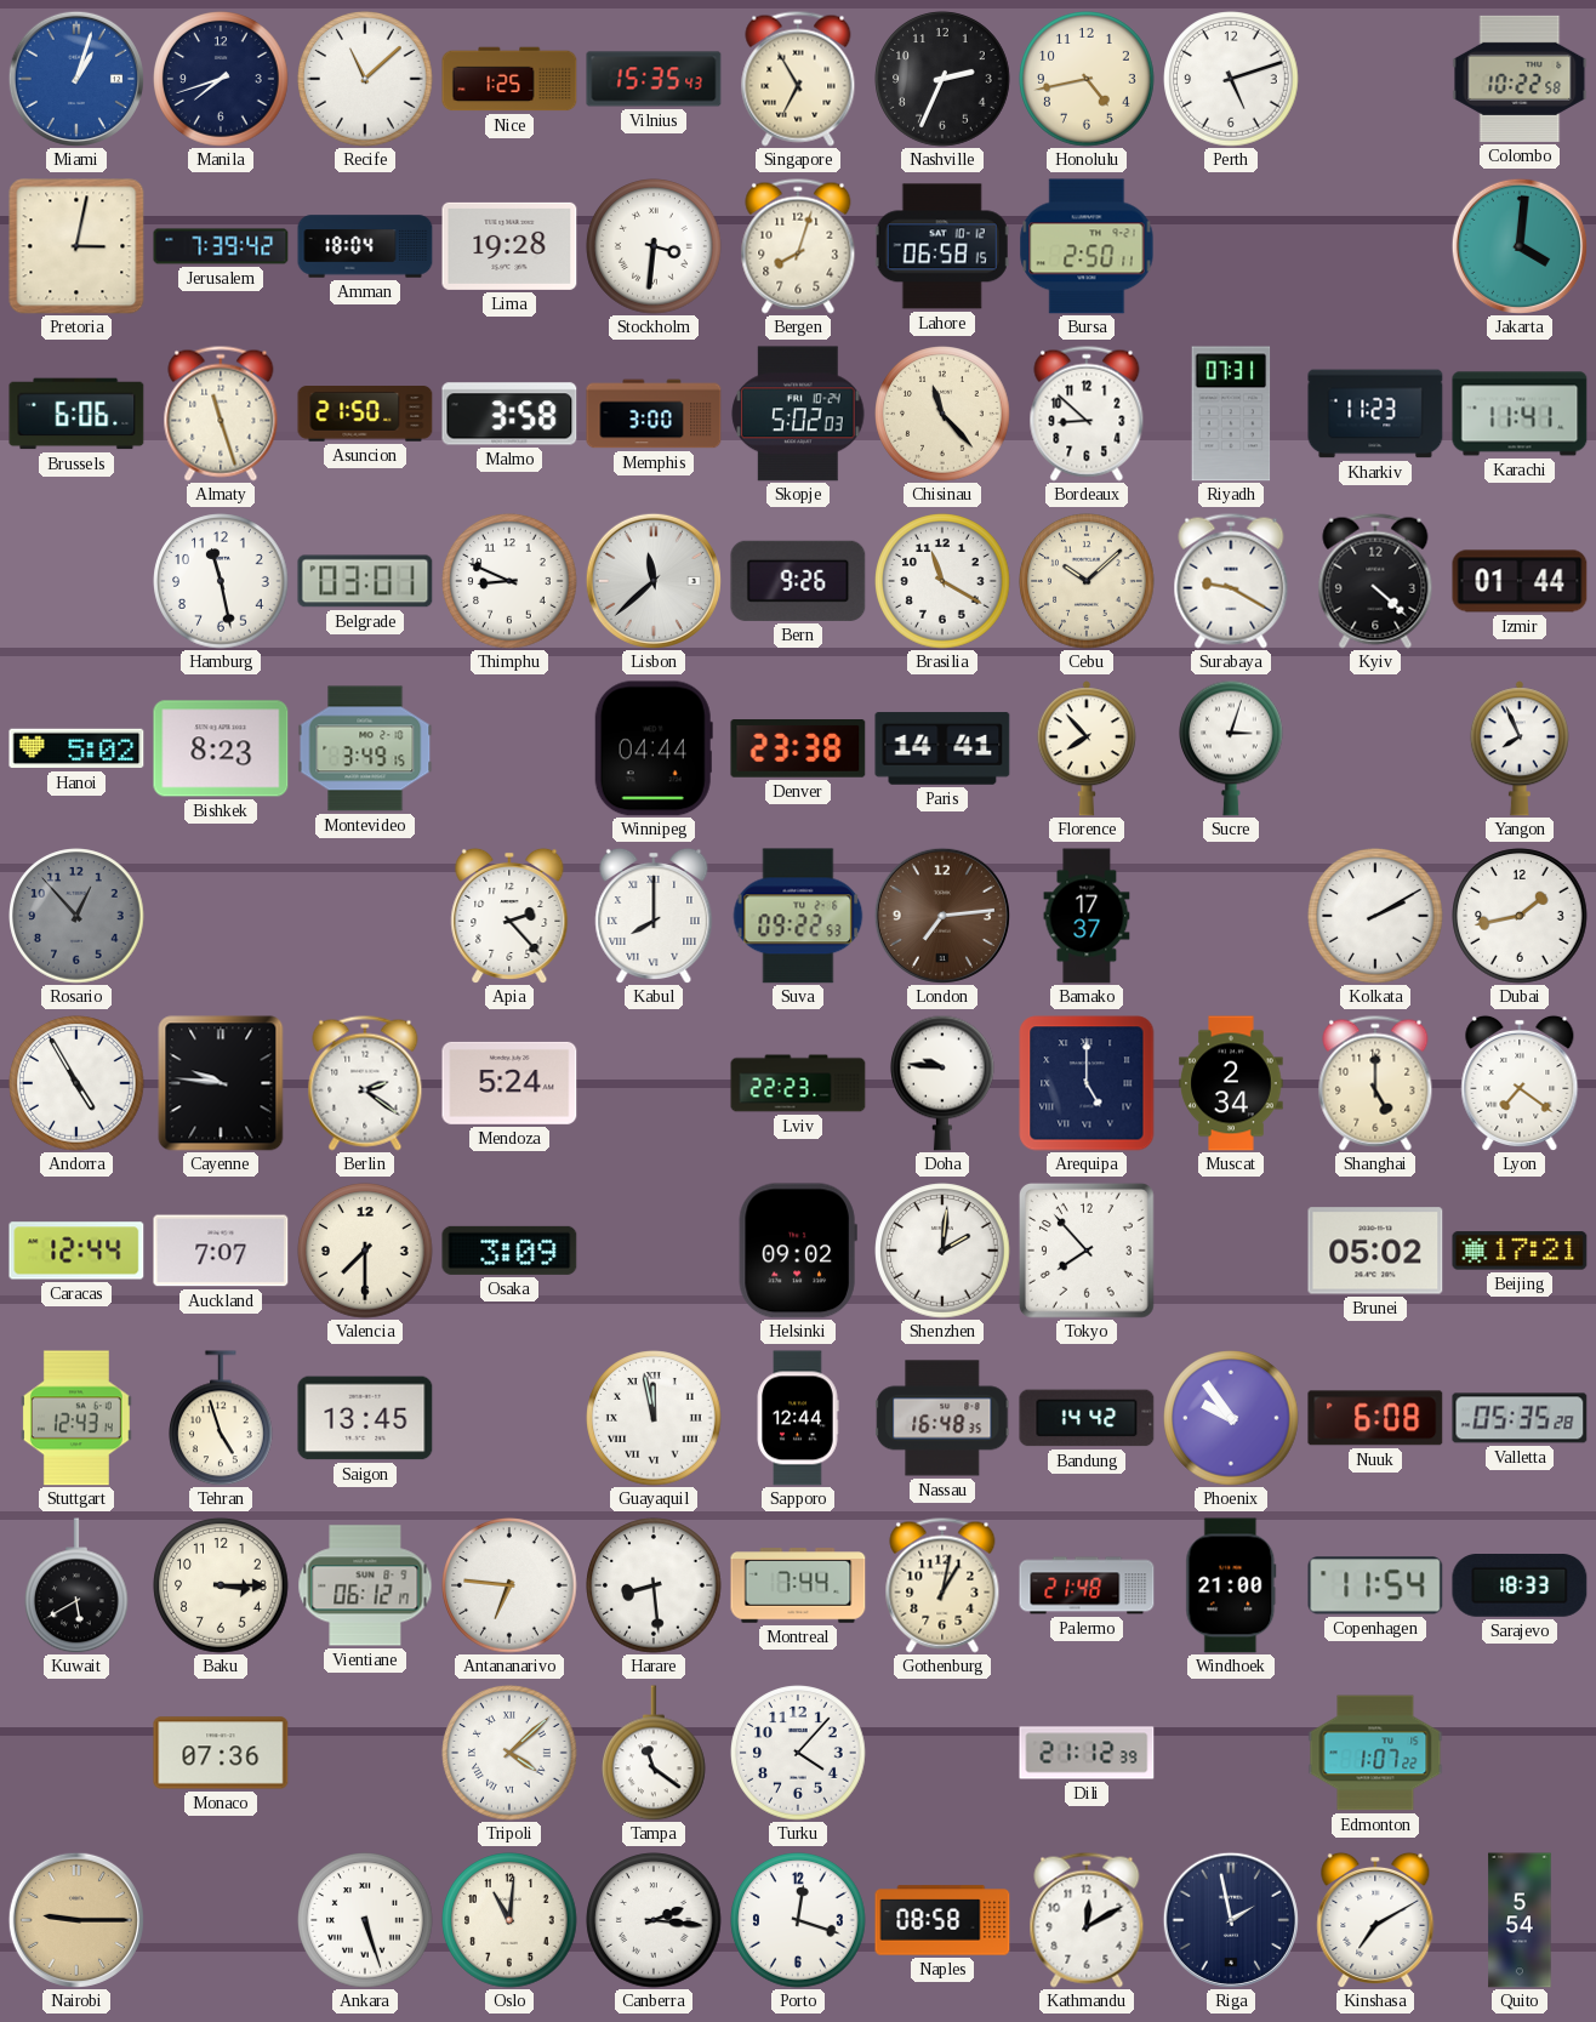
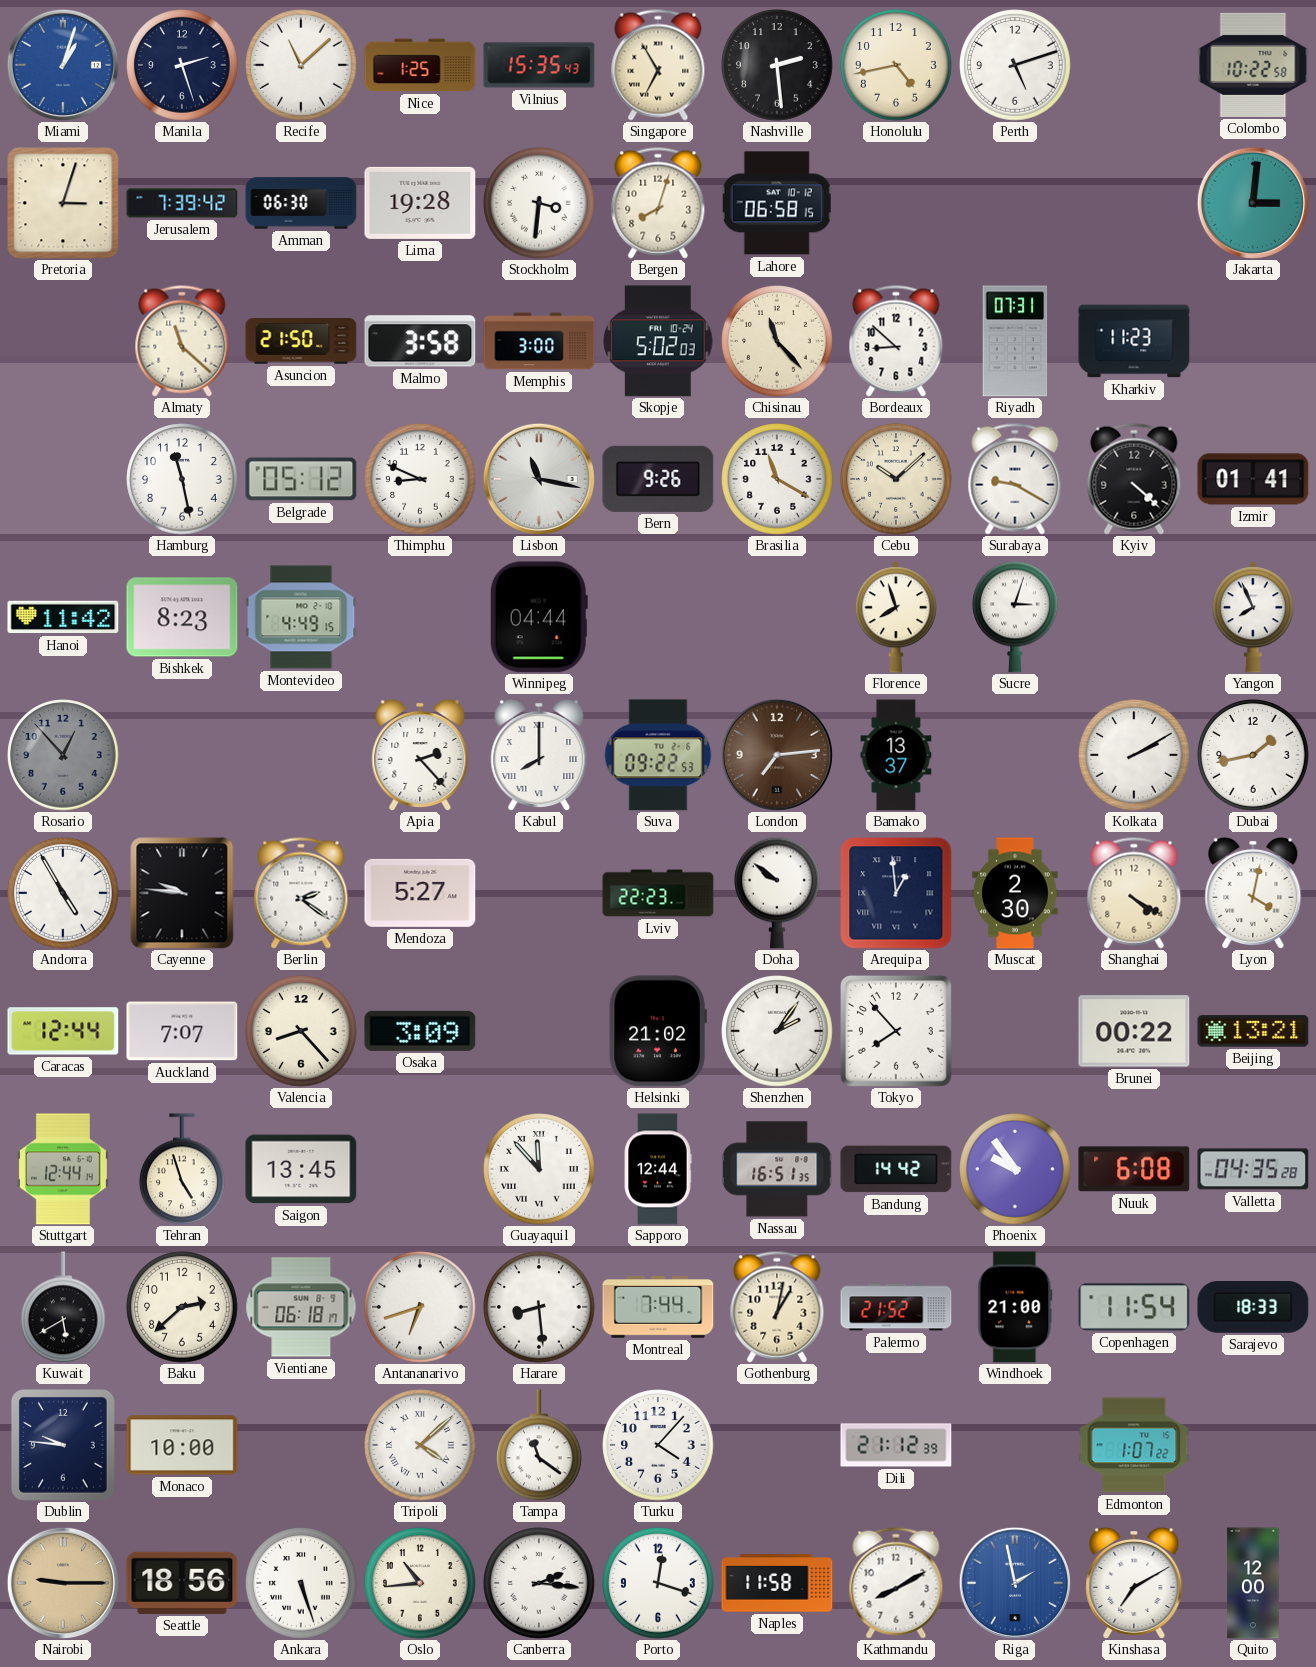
Manila: 7:42 -> 2:27
Nashville: 2:34 -> 2:29
Pretoria: 3:02 -> 3:03
Amman: 18:04 -> 06:30
Bursa: 2:50 -> none
Jakarta: 4:01 -> 3:01
Brussels: 6:06 -> none
Almaty: 11:27 -> 11:22
Karachi: 11:41 -> none
Belgrade: 03:01 -> 05:12
Lisbon: 11:38 -> 11:17
Izmir: 01:44 -> 01:41
Hanoi: 5:02 -> 11:42
Montevideo: 3:49 -> 4:49
Denver: 23:38 -> none
Paris: 14:41 -> none
Florence: 7:53 -> 7:57
Bamako: 17:37 -> 13:37
Mendoza: 5:24 -> 5:27
Doha: 9:46 -> 9:51
Arequipa: 5:00 -> 12:59
Muscat: 2:34 -> 2:30
Shanghai: 5:00 -> 4:20
Lyon: 7:21 -> 4:02
Valencia: 7:30 -> 8:23
Helsinki: 09:02 -> 21:02
Shenzhen: 2:01 -> 2:06
Brunei: 05:02 -> 00:22
Beijing: 17:21 -> 13:21
Stuttgart: 12:43 -> 12:44
Guayaquil: 11:58 -> 11:53
Nassau: 16:48 -> 16:51
Valletta: 05:35 -> 04:35
Baku: 3:15 -> 2:38
Vientiane: 06:12 -> 06:18
Antananarivo: 6:46 -> 6:42
Palermo: 21:48 -> 21:52
Dublin: none -> 9:46
Monaco: 07:36 -> 10:00
Seattle: none -> 18:56
Oslo: 11:01 -> 10:44
Naples: 08:58 -> 11:58
Kathmandu: 12:10 -> 8:10
Riga dial: navy -> blue
Quito: 5:54 -> 12:00
